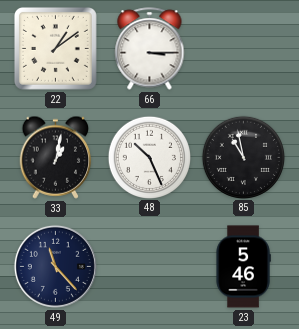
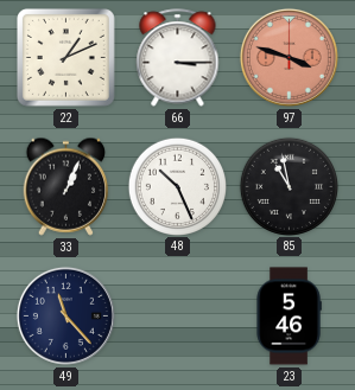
22: 1:09 -> 1:11
97: none -> 3:48
33: 1:02 -> 1:04
